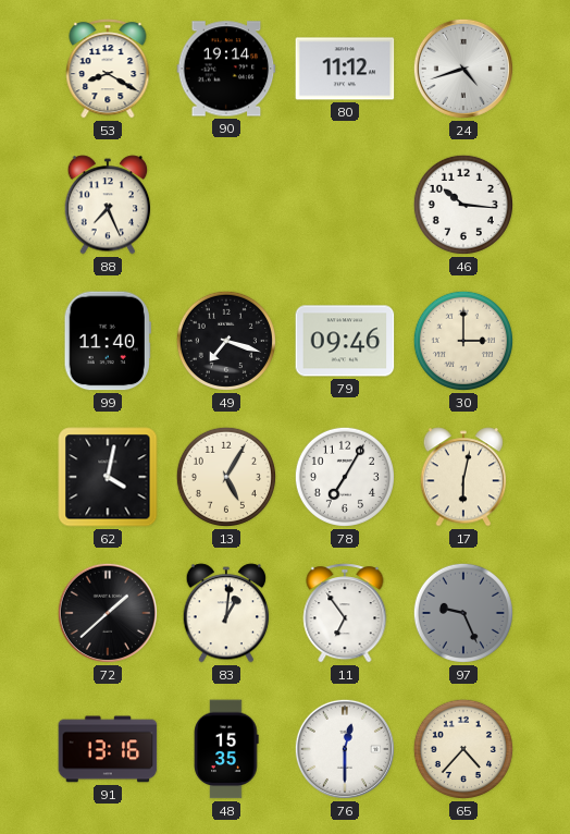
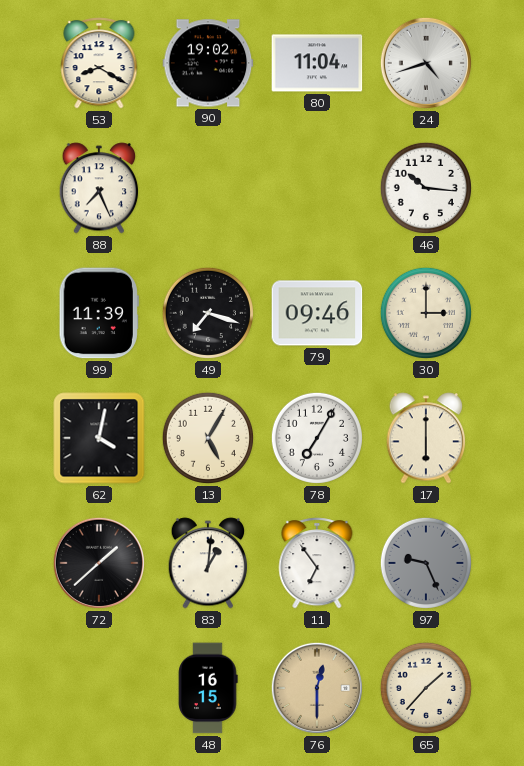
90: 19:14 -> 19:02
80: 11:12 -> 11:04
99: 11:40 -> 11:39
17: 6:02 -> 6:00
91: 13:16 -> none
48: 15:35 -> 16:15
76 dial: white -> champagne
65: 4:37 -> 1:37
